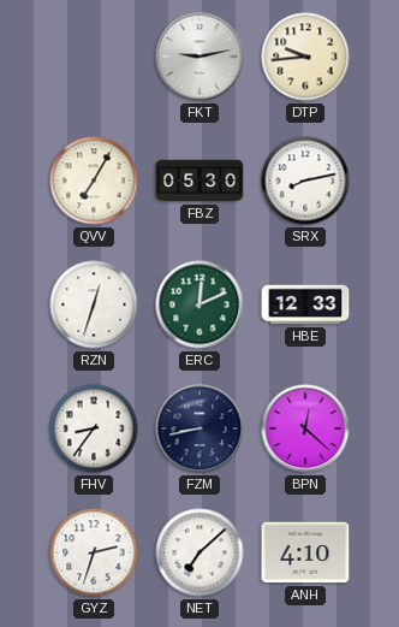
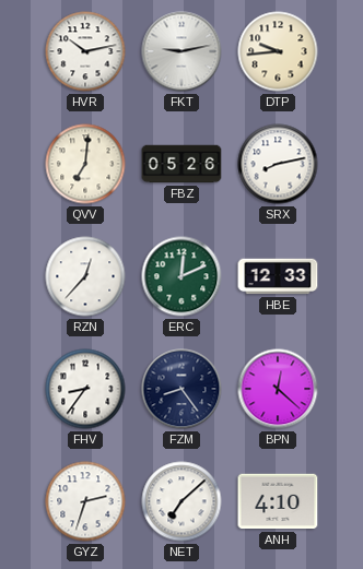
HVR: none -> 10:13
QVV: 7:05 -> 7:01
FBZ: 05:30 -> 05:26
RZN: 12:33 -> 12:37
FZM: 8:43 -> 8:24
